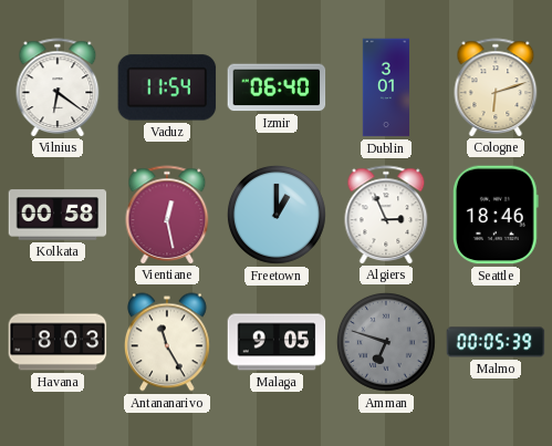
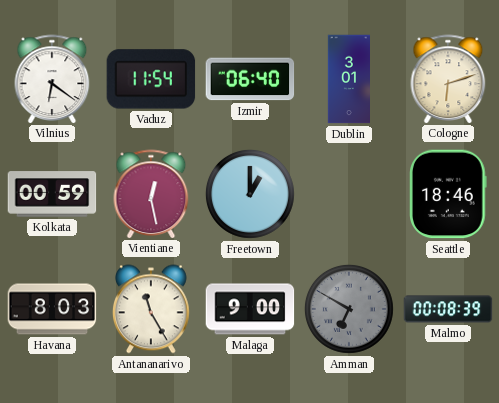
Kolkata: 00:58 -> 00:59
Algiers: 2:56 -> none
Malaga: 9:05 -> 9:00
Amman: 6:48 -> 6:50
Malmo: 00:05 -> 00:08
